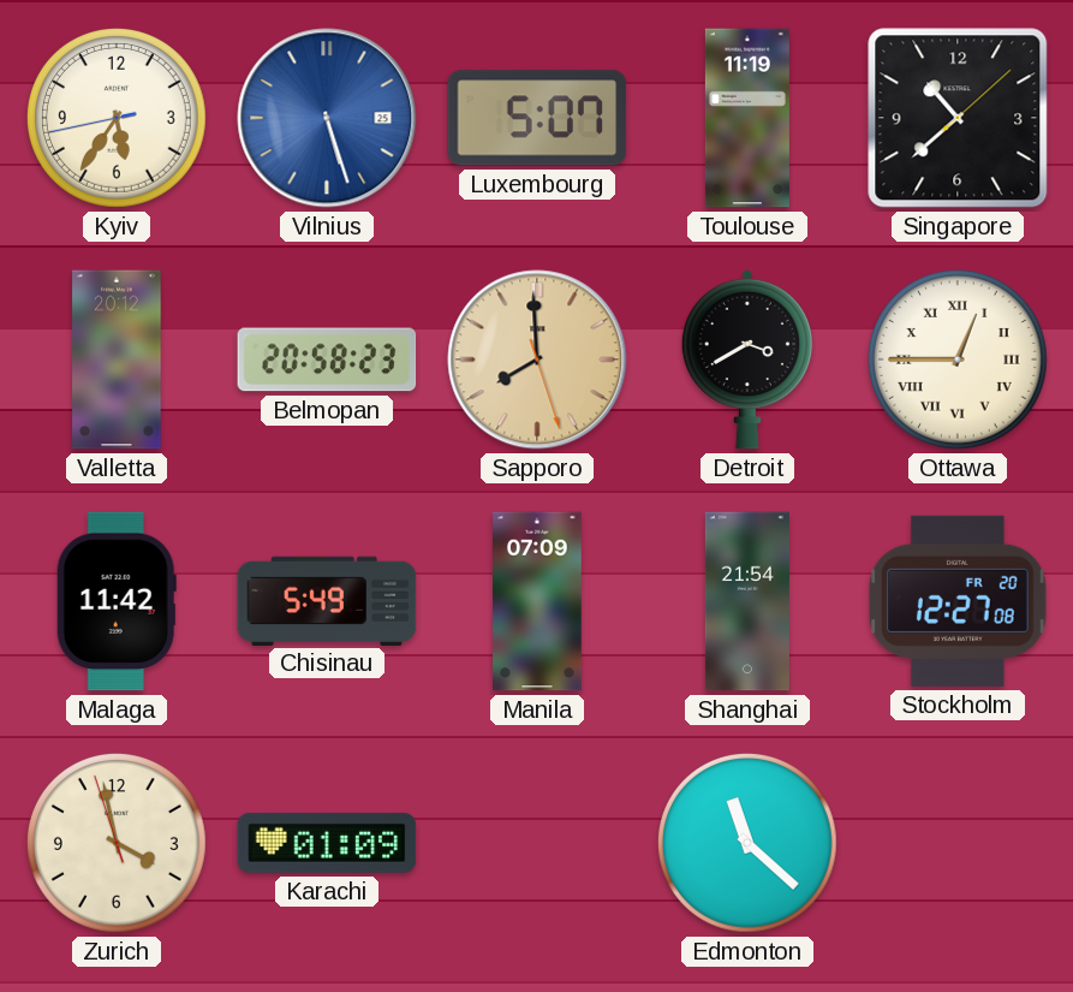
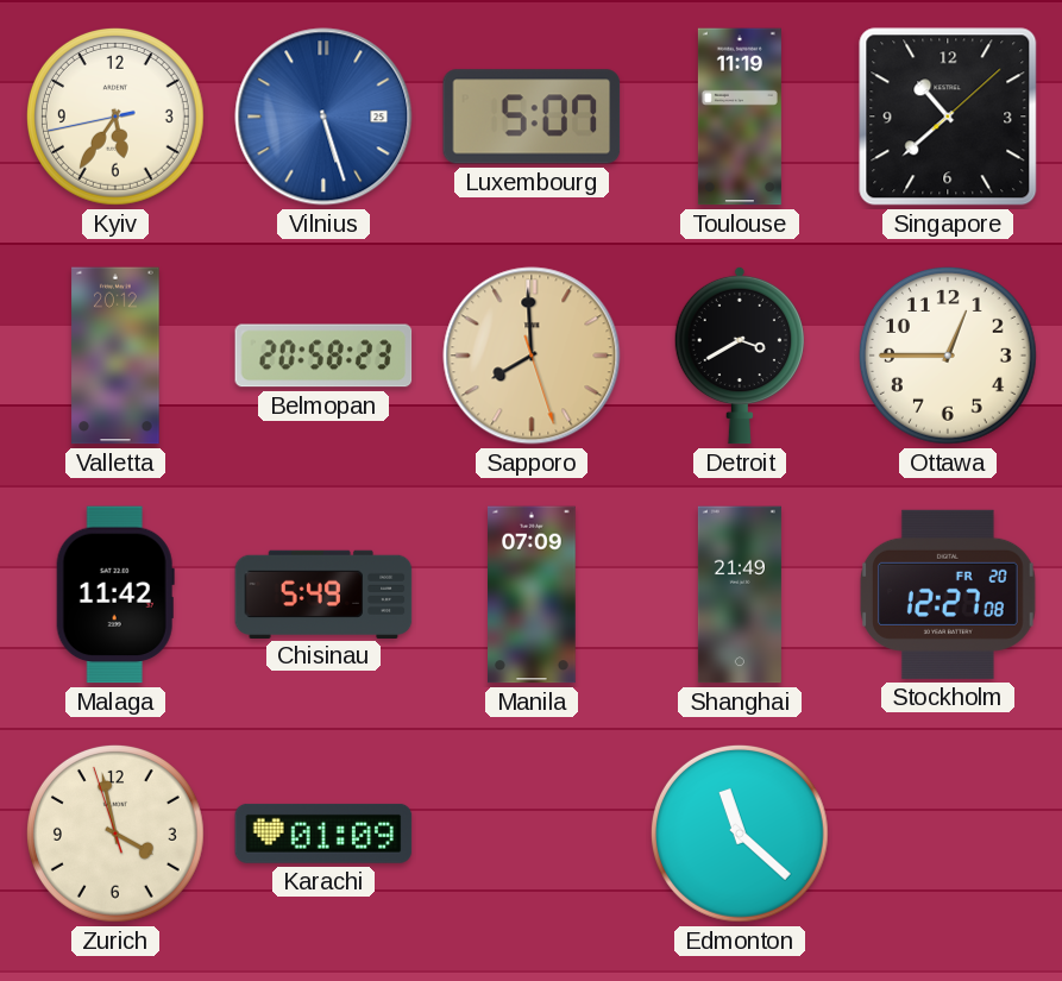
Ottawa numerals: Roman -> Arabic
Shanghai: 21:54 -> 21:49
